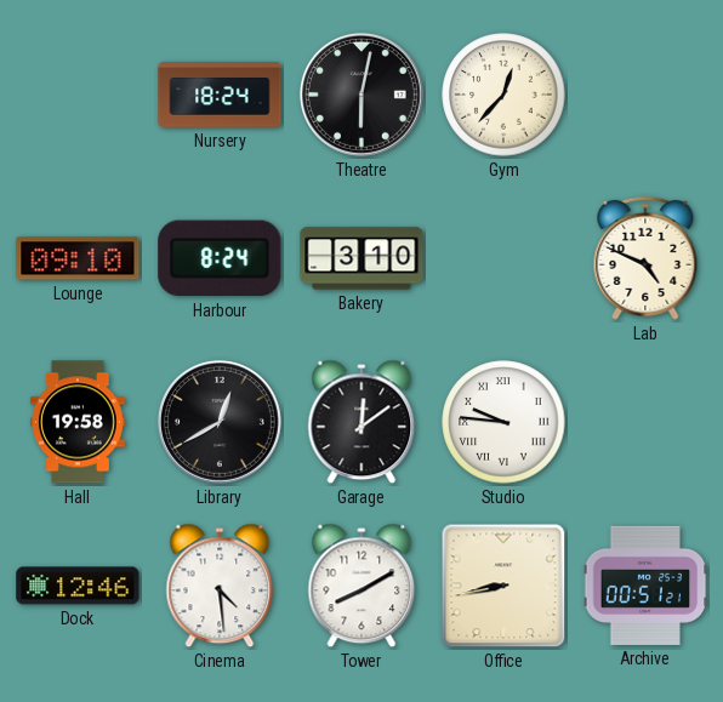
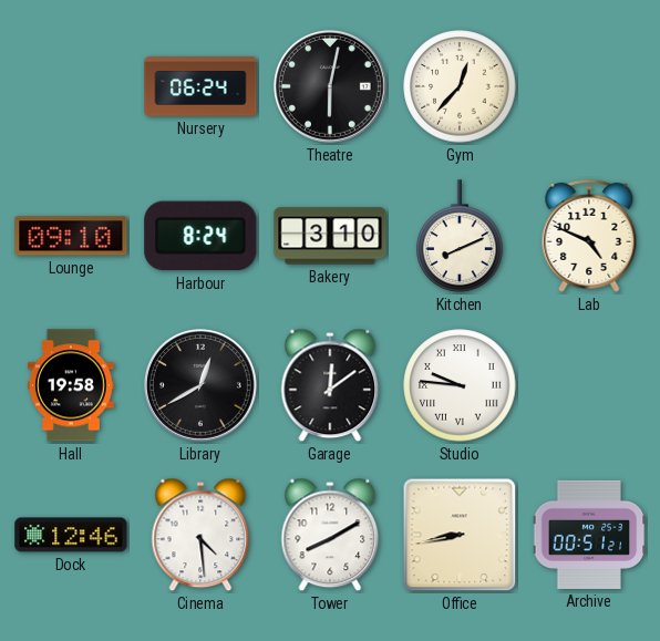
Nursery: 18:24 -> 06:24
Kitchen: none -> 8:11
